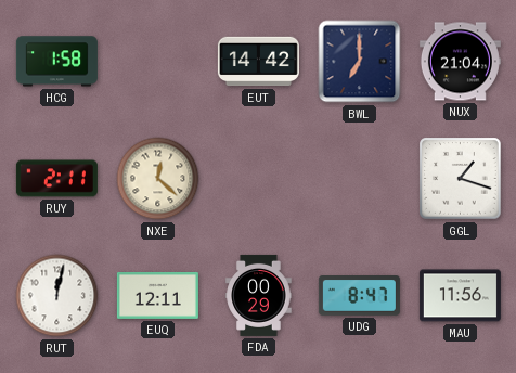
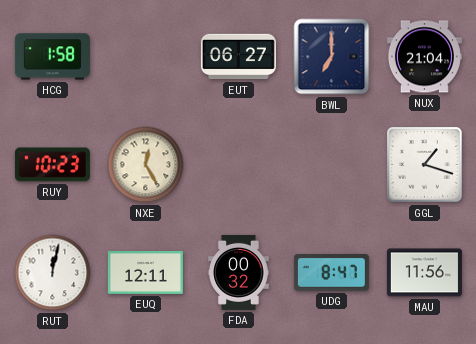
EUT: 14:42 -> 06:27
RUY: 2:11 -> 10:23
NXE: 12:22 -> 12:25
FDA: 00:29 -> 00:32
